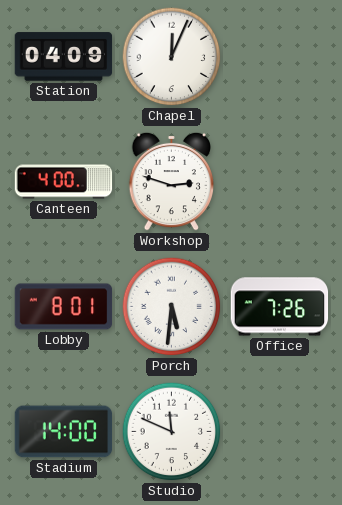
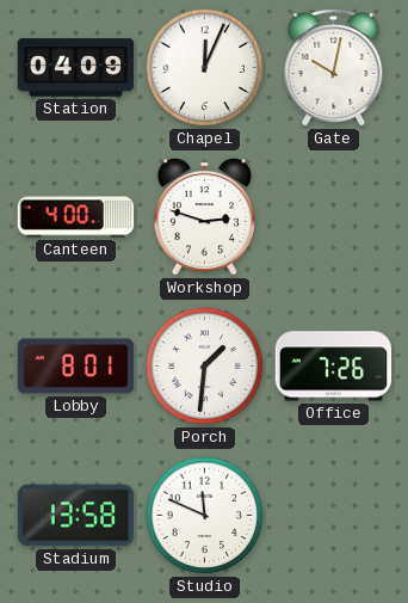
Gate: none -> 10:02
Porch: 5:31 -> 1:31
Stadium: 14:00 -> 13:58
